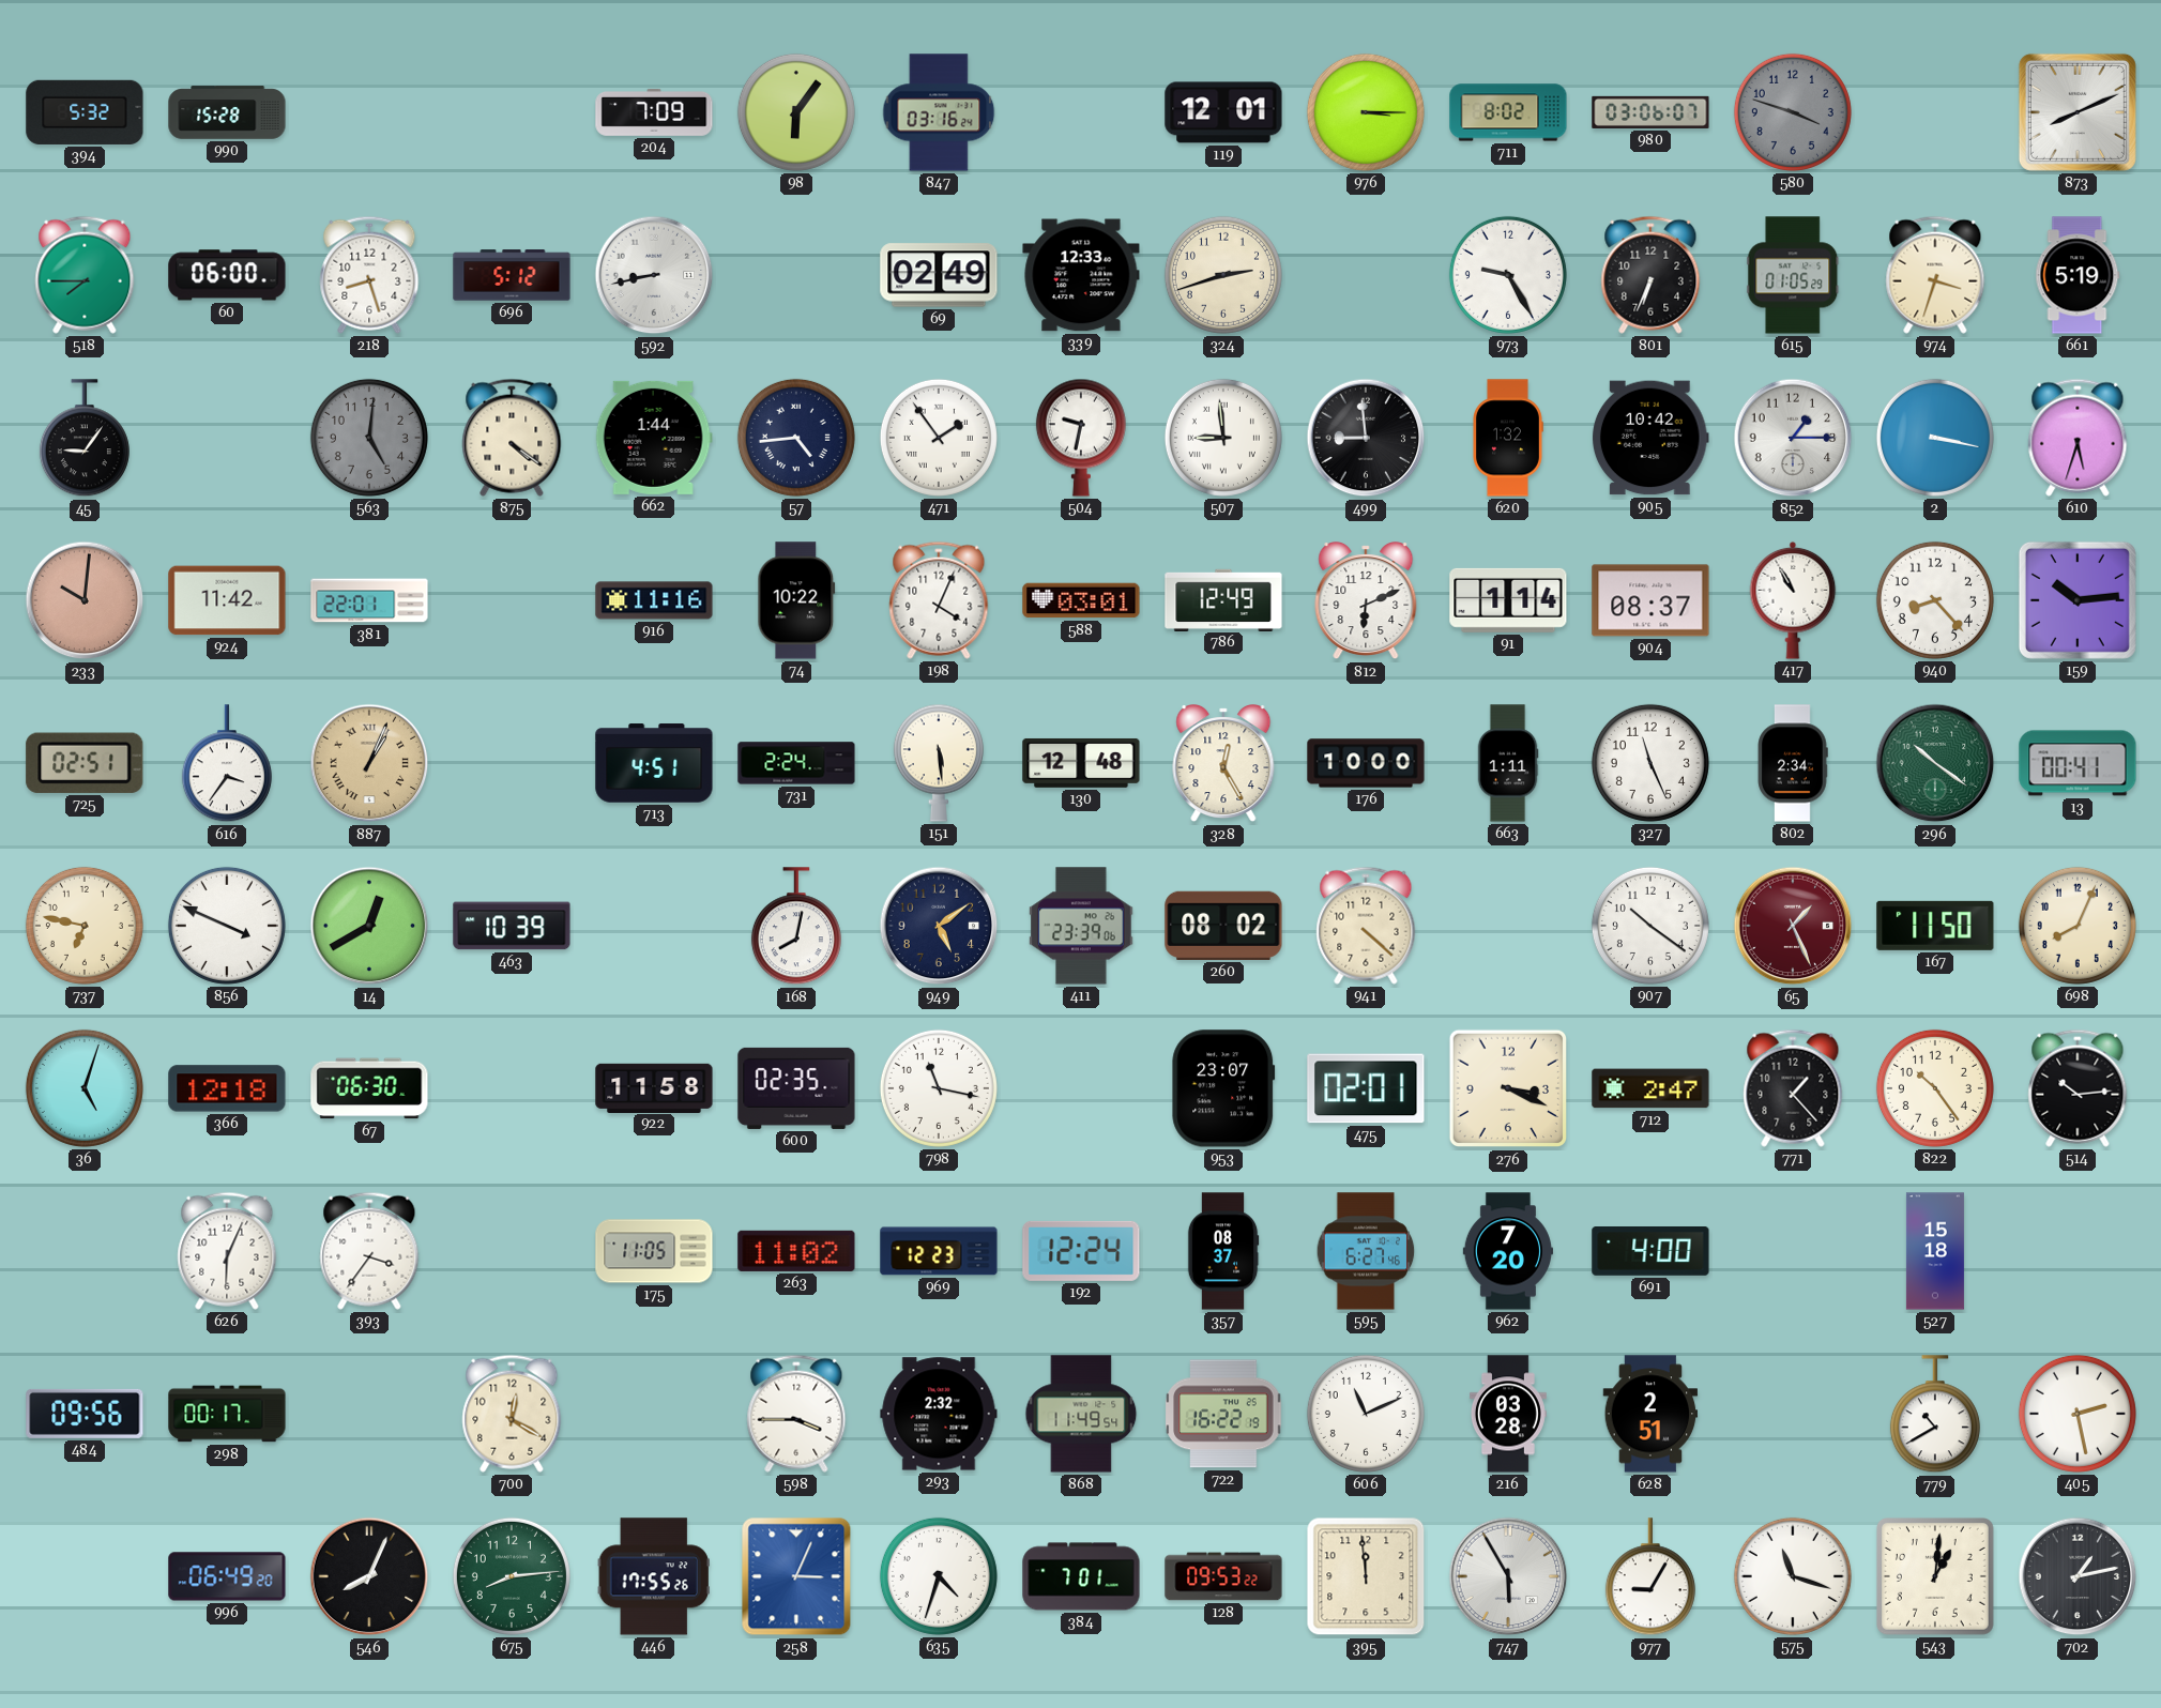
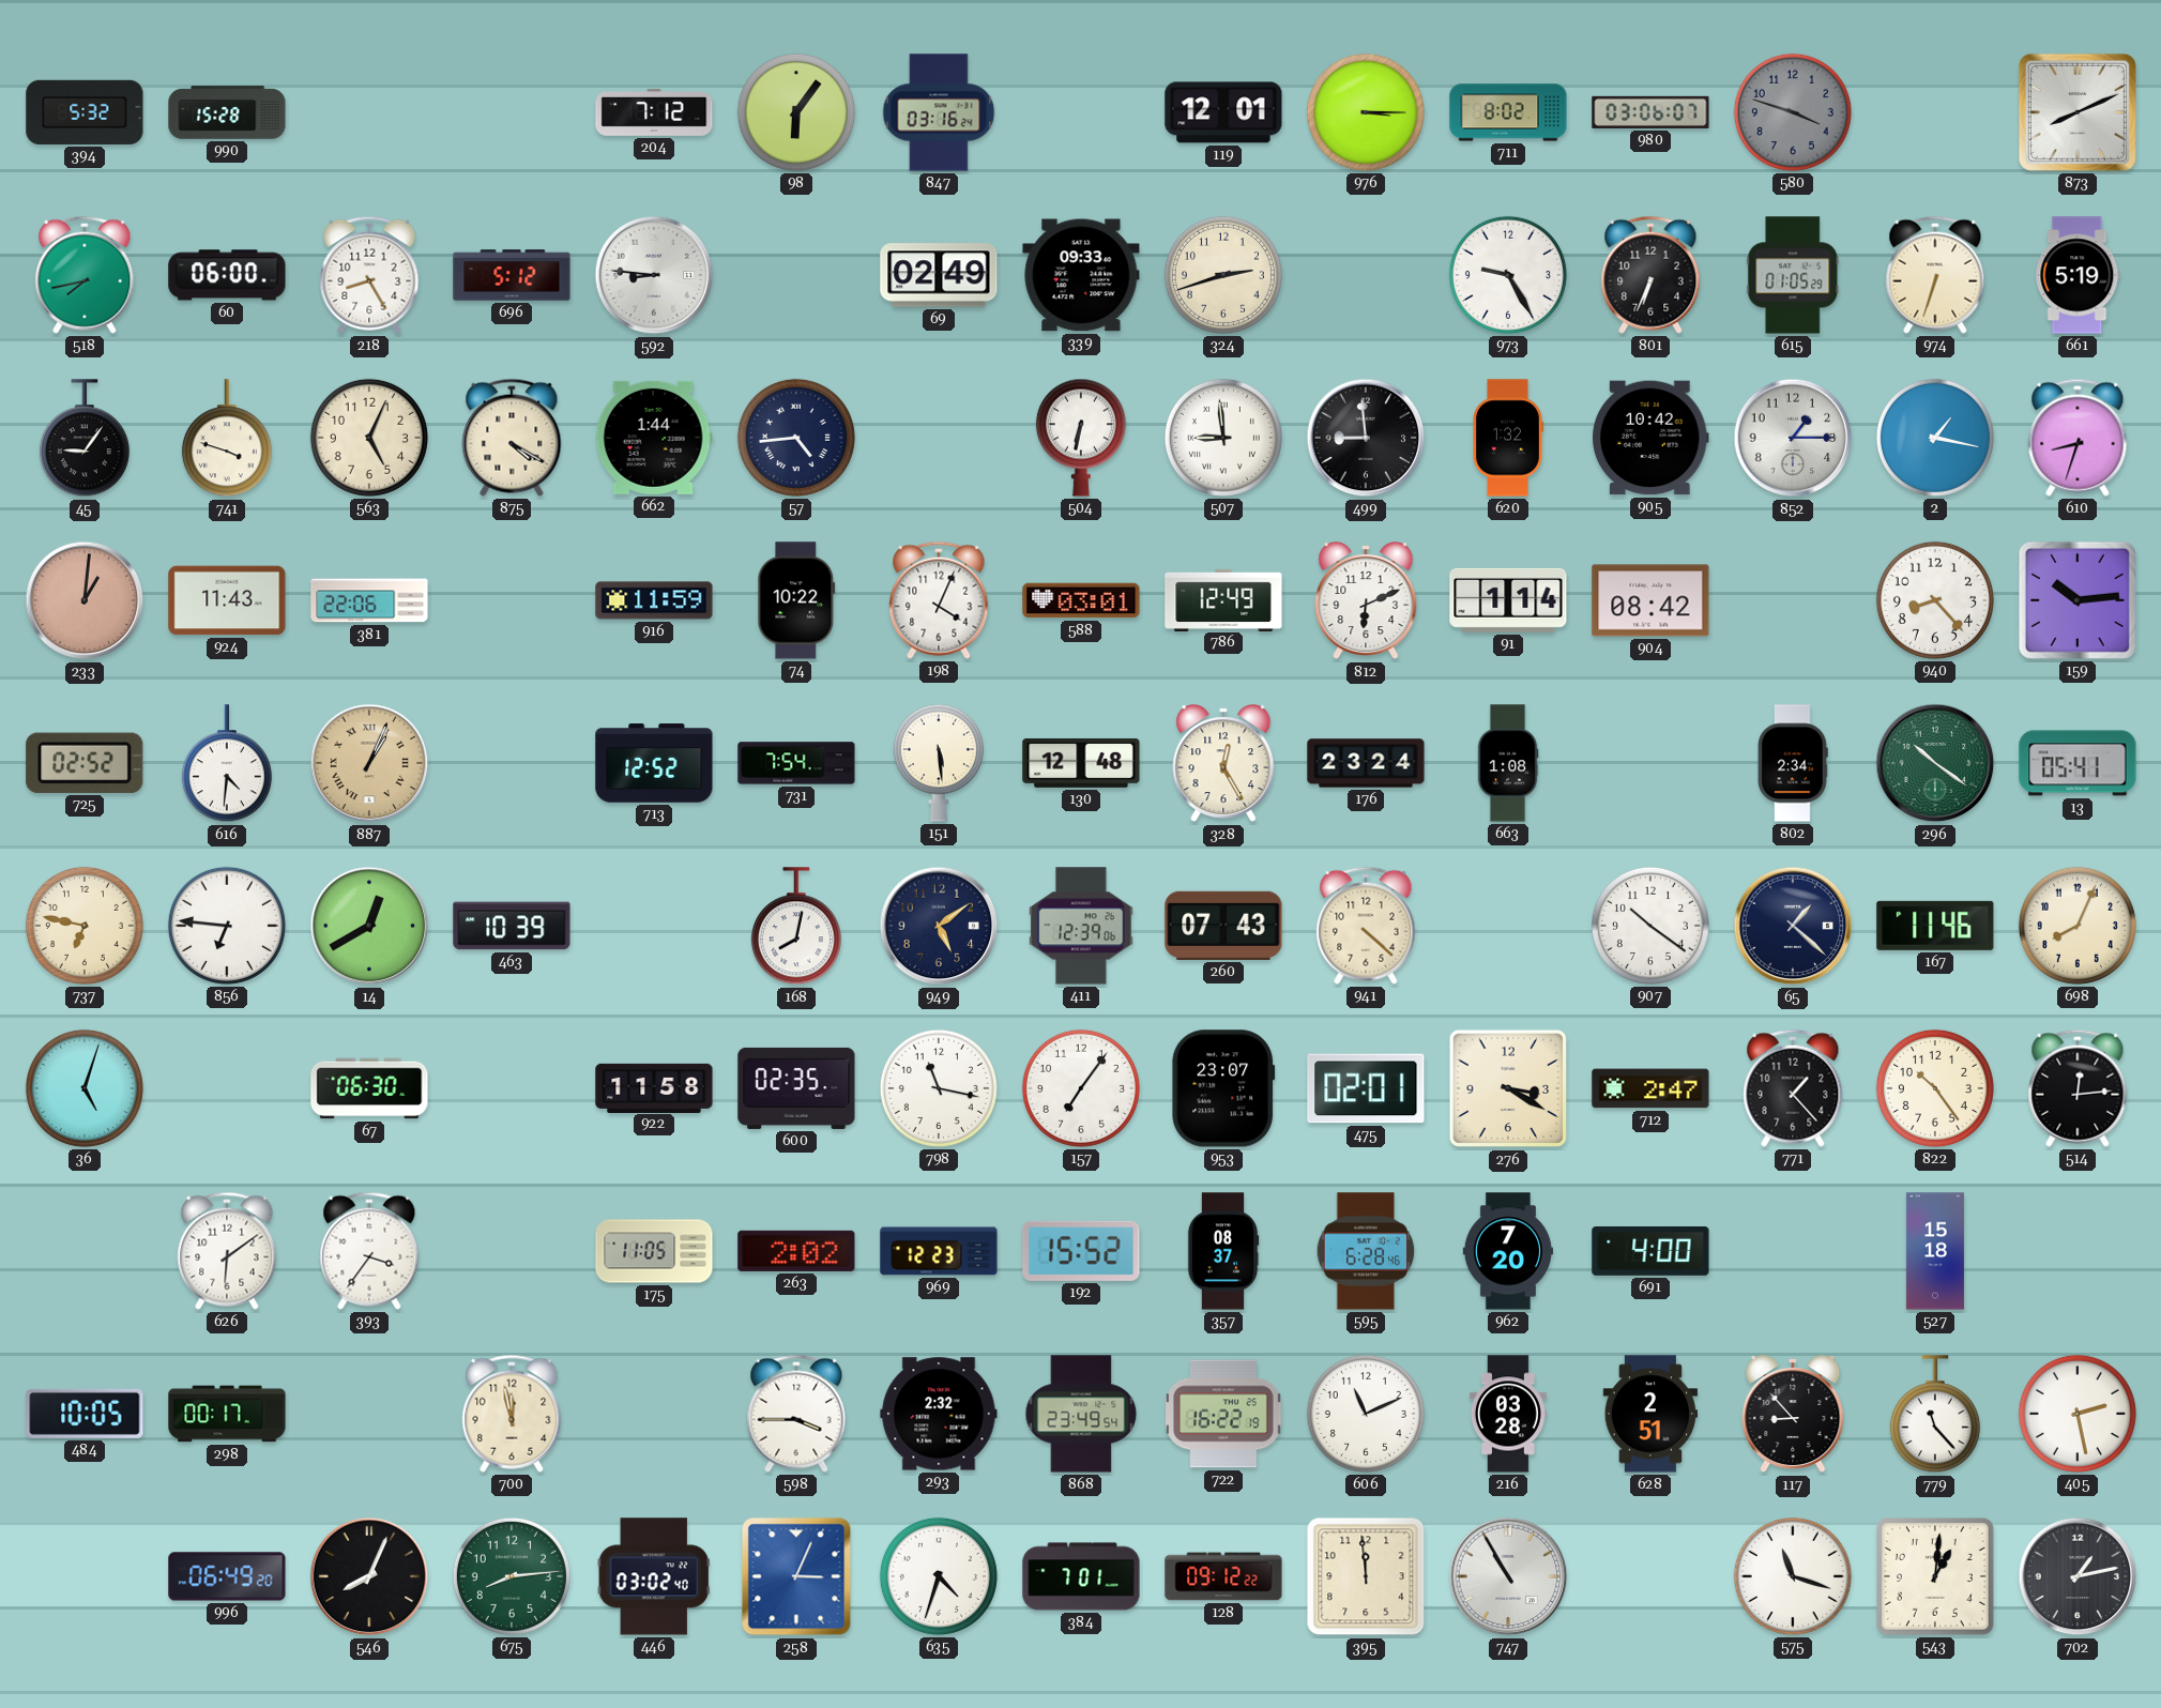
204: 7:09 -> 7:12
518: 7:45 -> 7:43
218: 8:27 -> 8:25
592: 8:43 -> 8:46
339: 12:33 -> 09:33
974: 3:33 -> 6:33
741: none -> 3:48
563: 5:01 -> 5:04
563 dial: grey -> cream
875: 4:21 -> 4:20
471: 1:54 -> none
504: 9:32 -> 6:32
2: 3:17 -> 1:17
610: 5:33 -> 8:33
233: 10:01 -> 1:01
924: 11:42 -> 11:43
381: 22:01 -> 22:06
916: 11:16 -> 11:59
904: 08:37 -> 08:42
417: 10:55 -> none
725: 02:51 -> 02:52
616: 3:36 -> 4:31
713: 4:51 -> 12:52
731: 2:24 -> 7:54
176: 10:00 -> 23:24
663: 1:11 -> 1:08
327: 11:26 -> none
13: 00:41 -> 05:41
856: 3:49 -> 6:46
411: 23:39 -> 12:39
260: 08:02 -> 07:43
65: 1:26 -> 1:22
65 dial: burgundy -> navy
167: 11:50 -> 11:46
366: 12:18 -> none
157: none -> 7:06
276: 3:19 -> 3:20
514: 10:14 -> 12:14
626: 6:04 -> 6:09
263: 11:02 -> 2:02
192: 12:24 -> 15:52
595: 6:27 -> 6:28
484: 09:56 -> 10:05
700: 12:20 -> 11:58
868: 11:49 -> 23:49
117: none -> 8:53
779: 10:40 -> 11:23
446: 17:55 -> 03:02
128: 09:53 -> 09:12
747: 5:55 -> 10:55
977: 9:05 -> none
